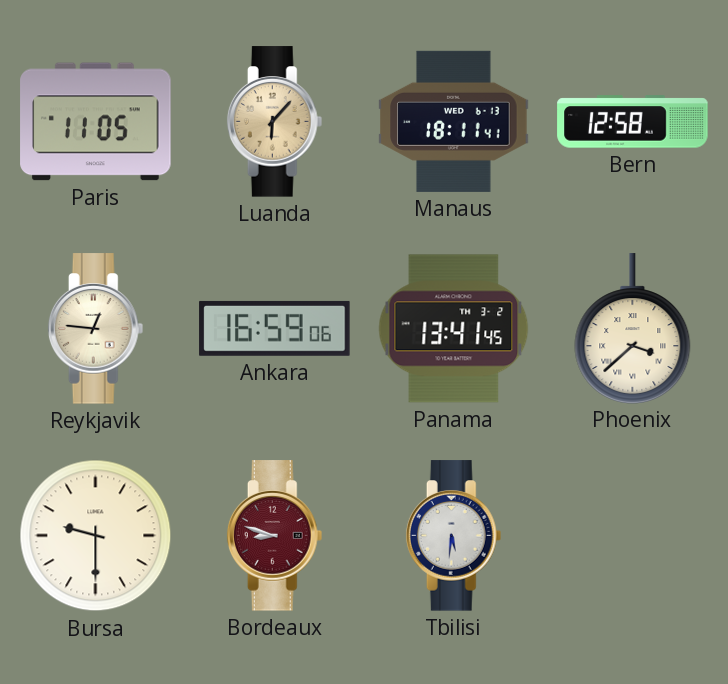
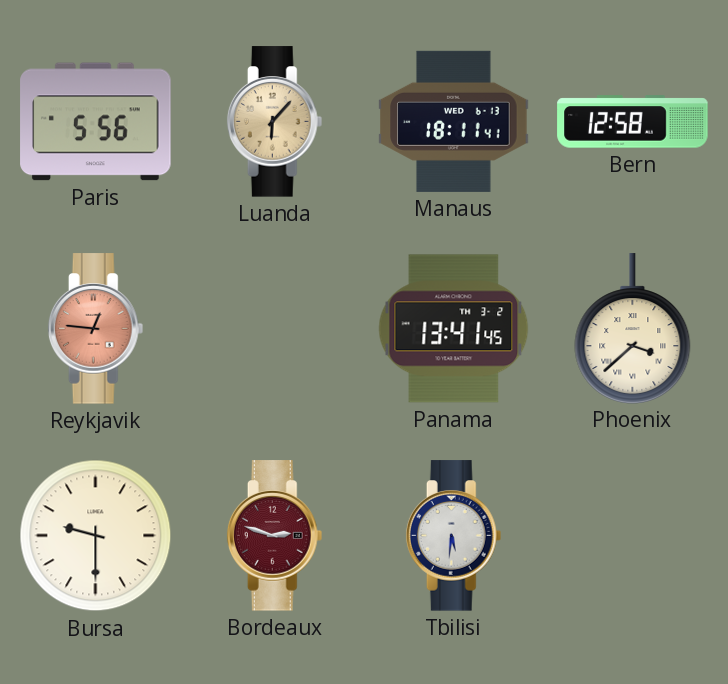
Paris: 11:05 -> 5:56
Reykjavik dial: cream -> salmon
Ankara: 16:59 -> none
Bordeaux: 8:48 -> 2:48
